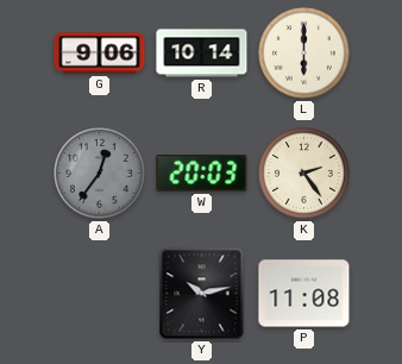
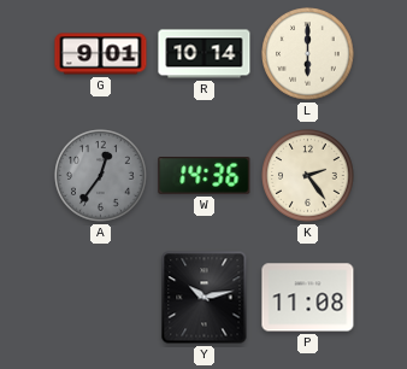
G: 9:06 -> 9:01
W: 20:03 -> 14:36
